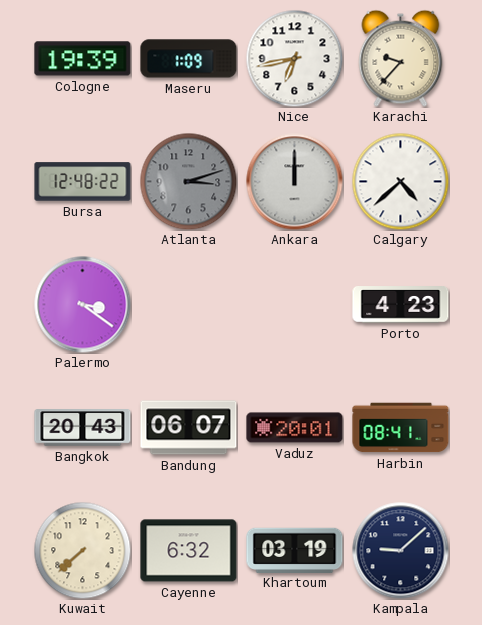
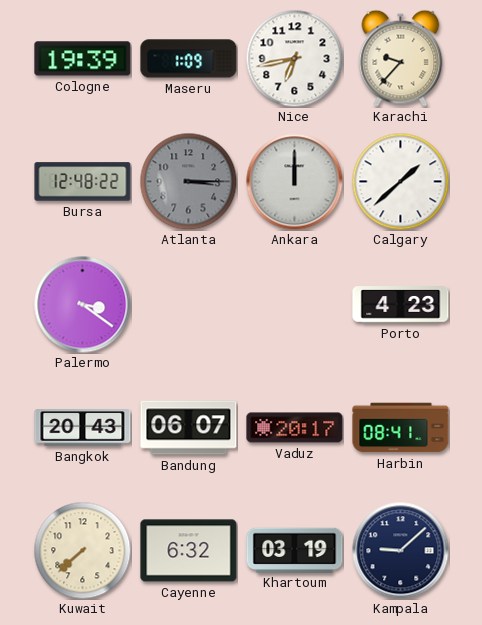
Atlanta: 3:12 -> 3:15
Calgary: 4:38 -> 1:38
Vaduz: 20:01 -> 20:17
